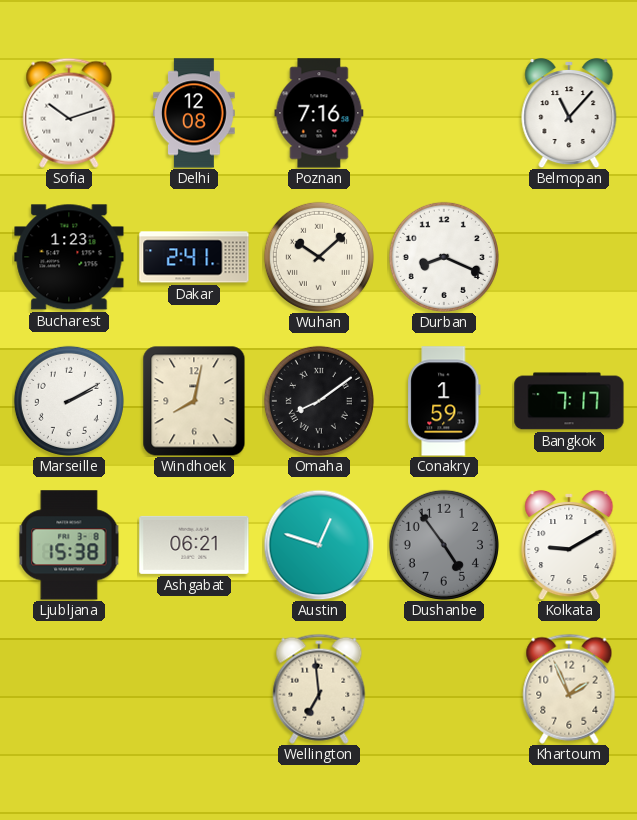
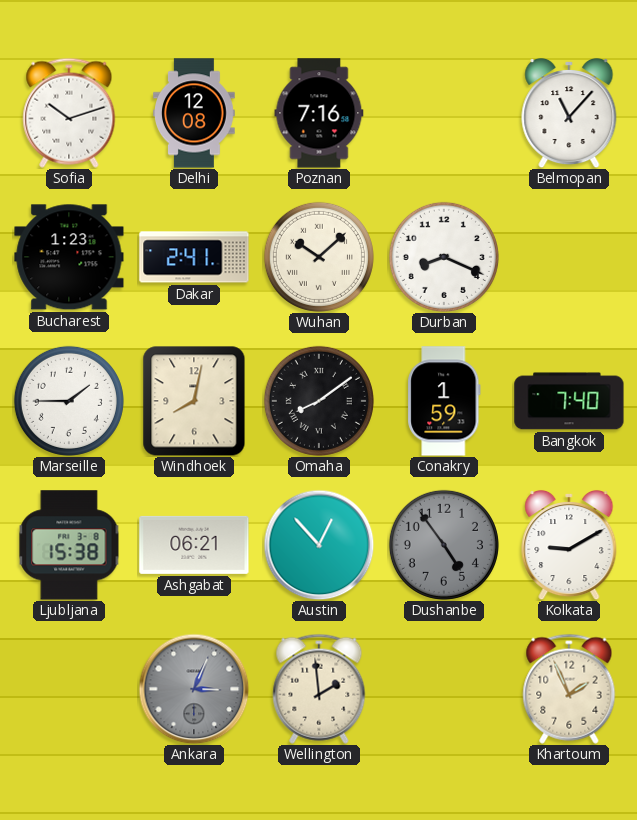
Marseille: 2:10 -> 1:45
Bangkok: 7:17 -> 7:40
Austin: 12:48 -> 12:53
Ankara: none -> 3:04
Wellington: 6:59 -> 1:59
